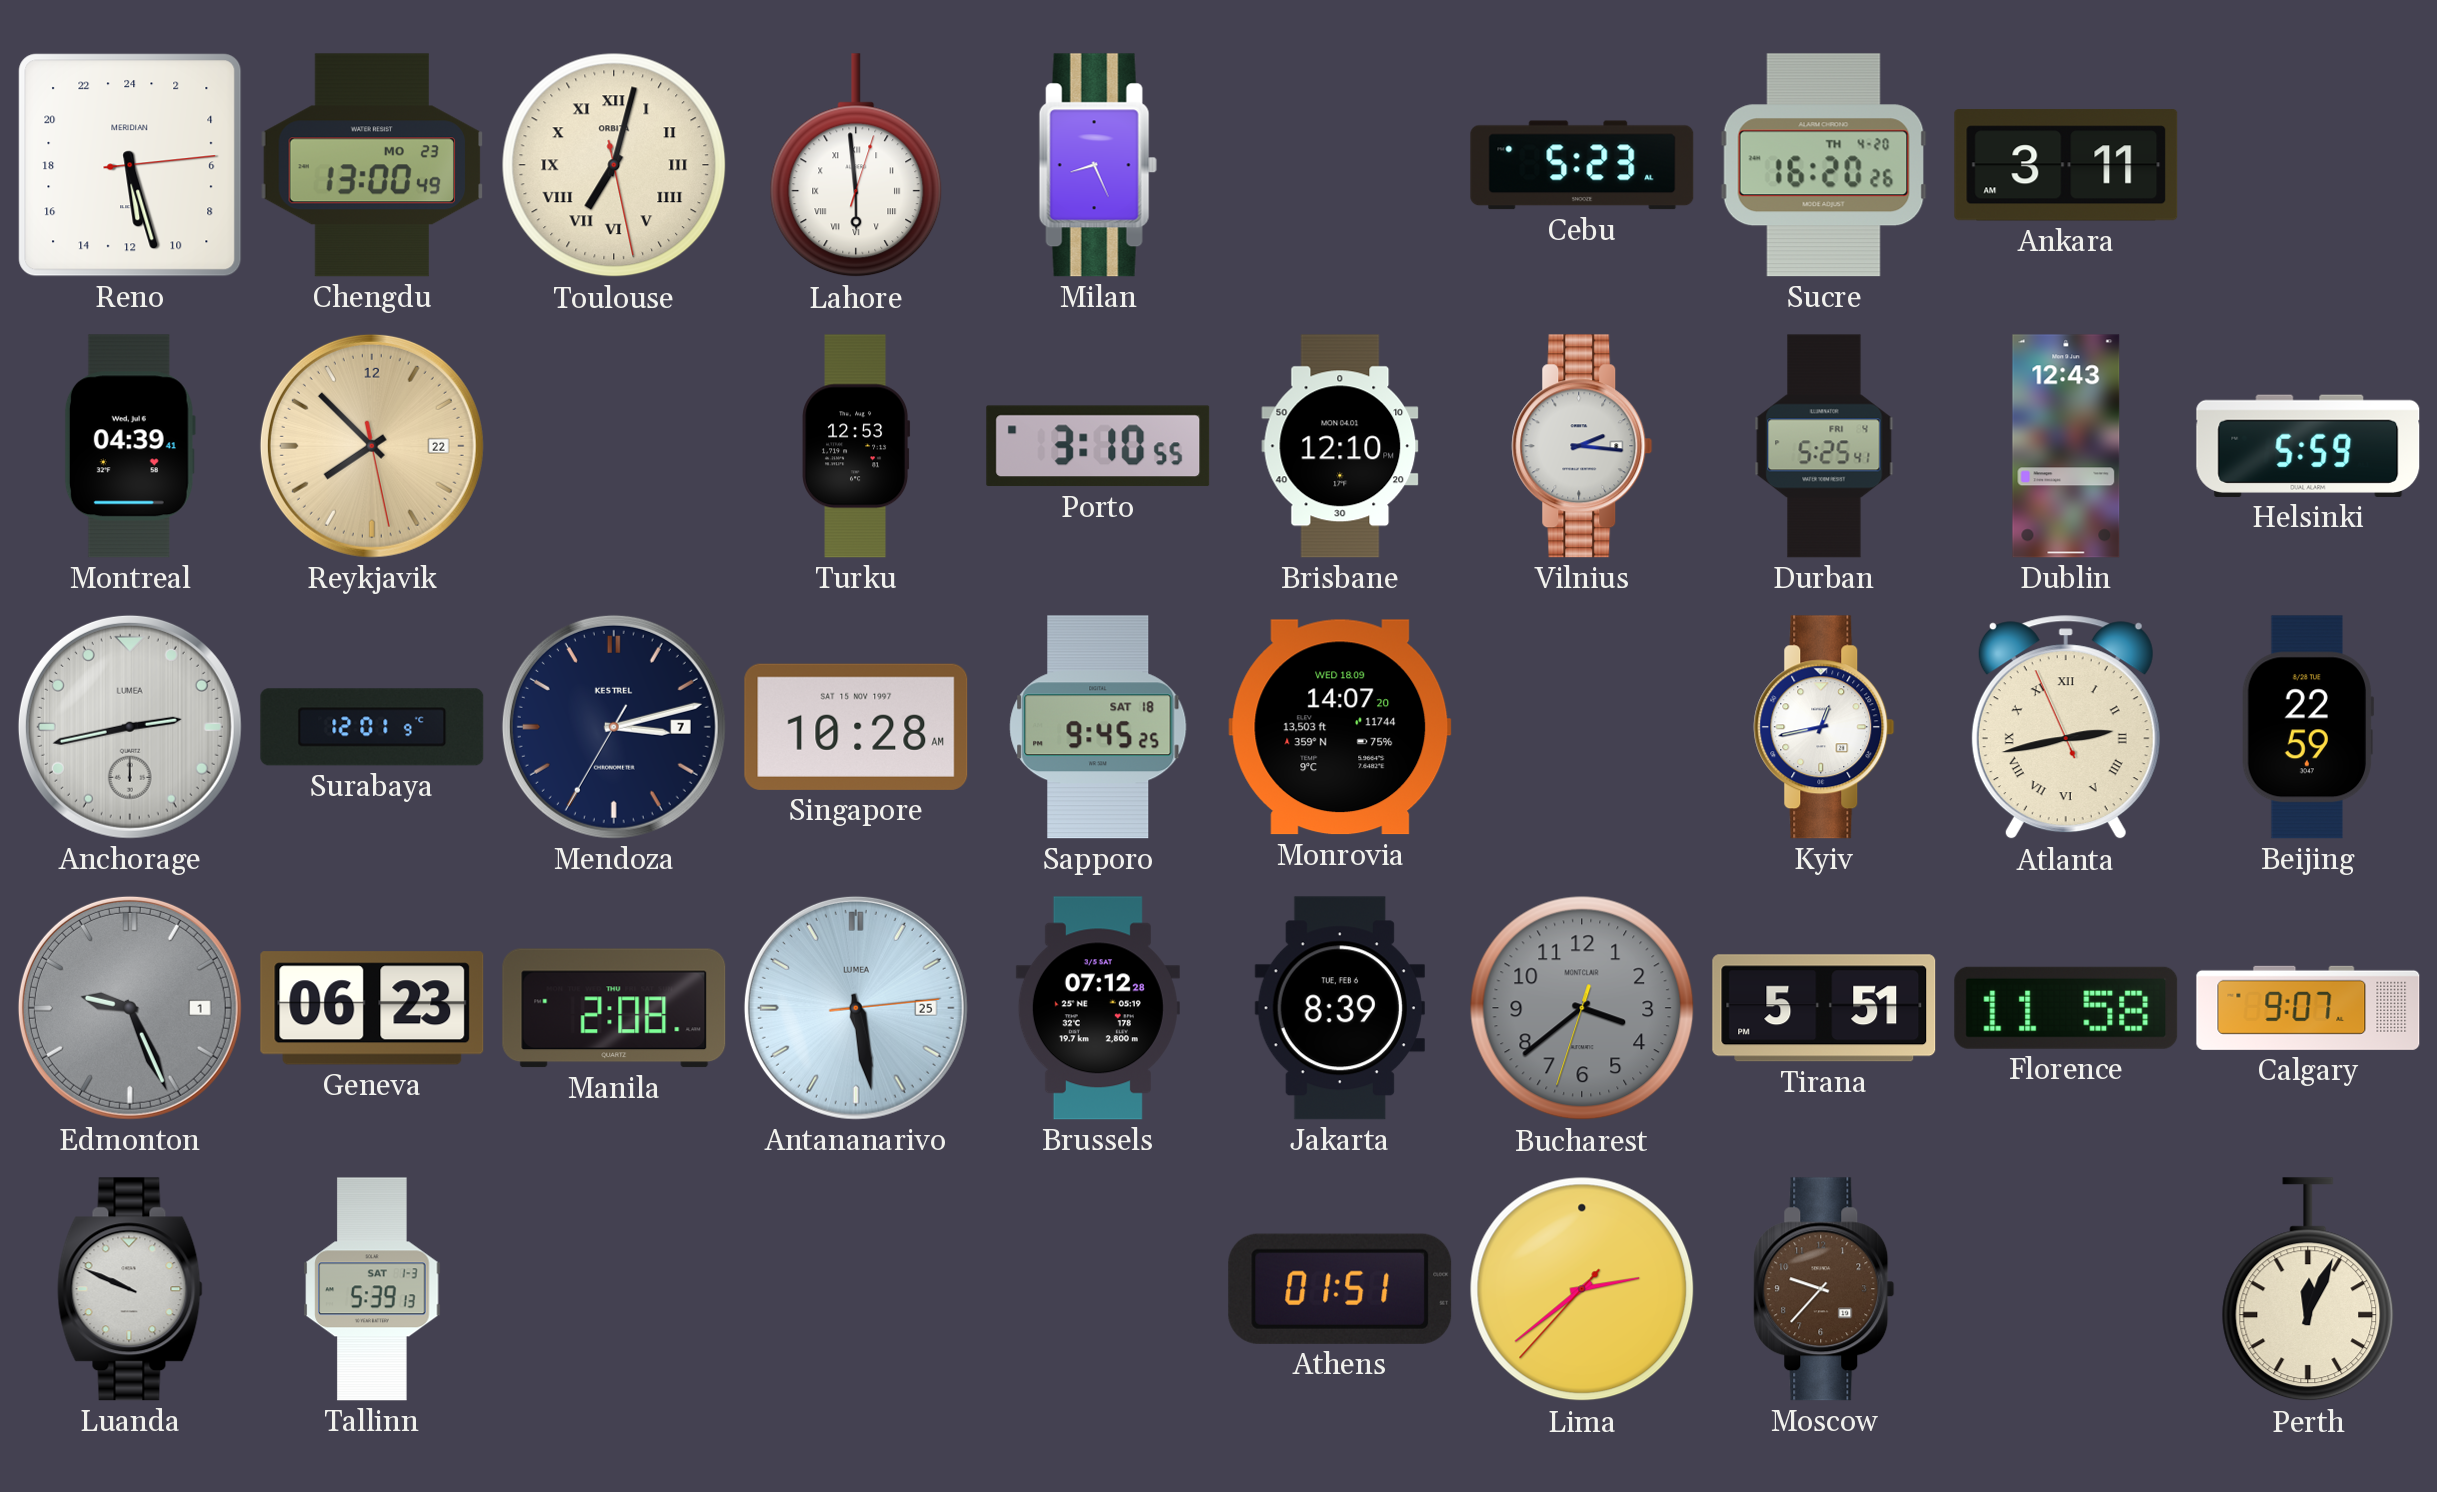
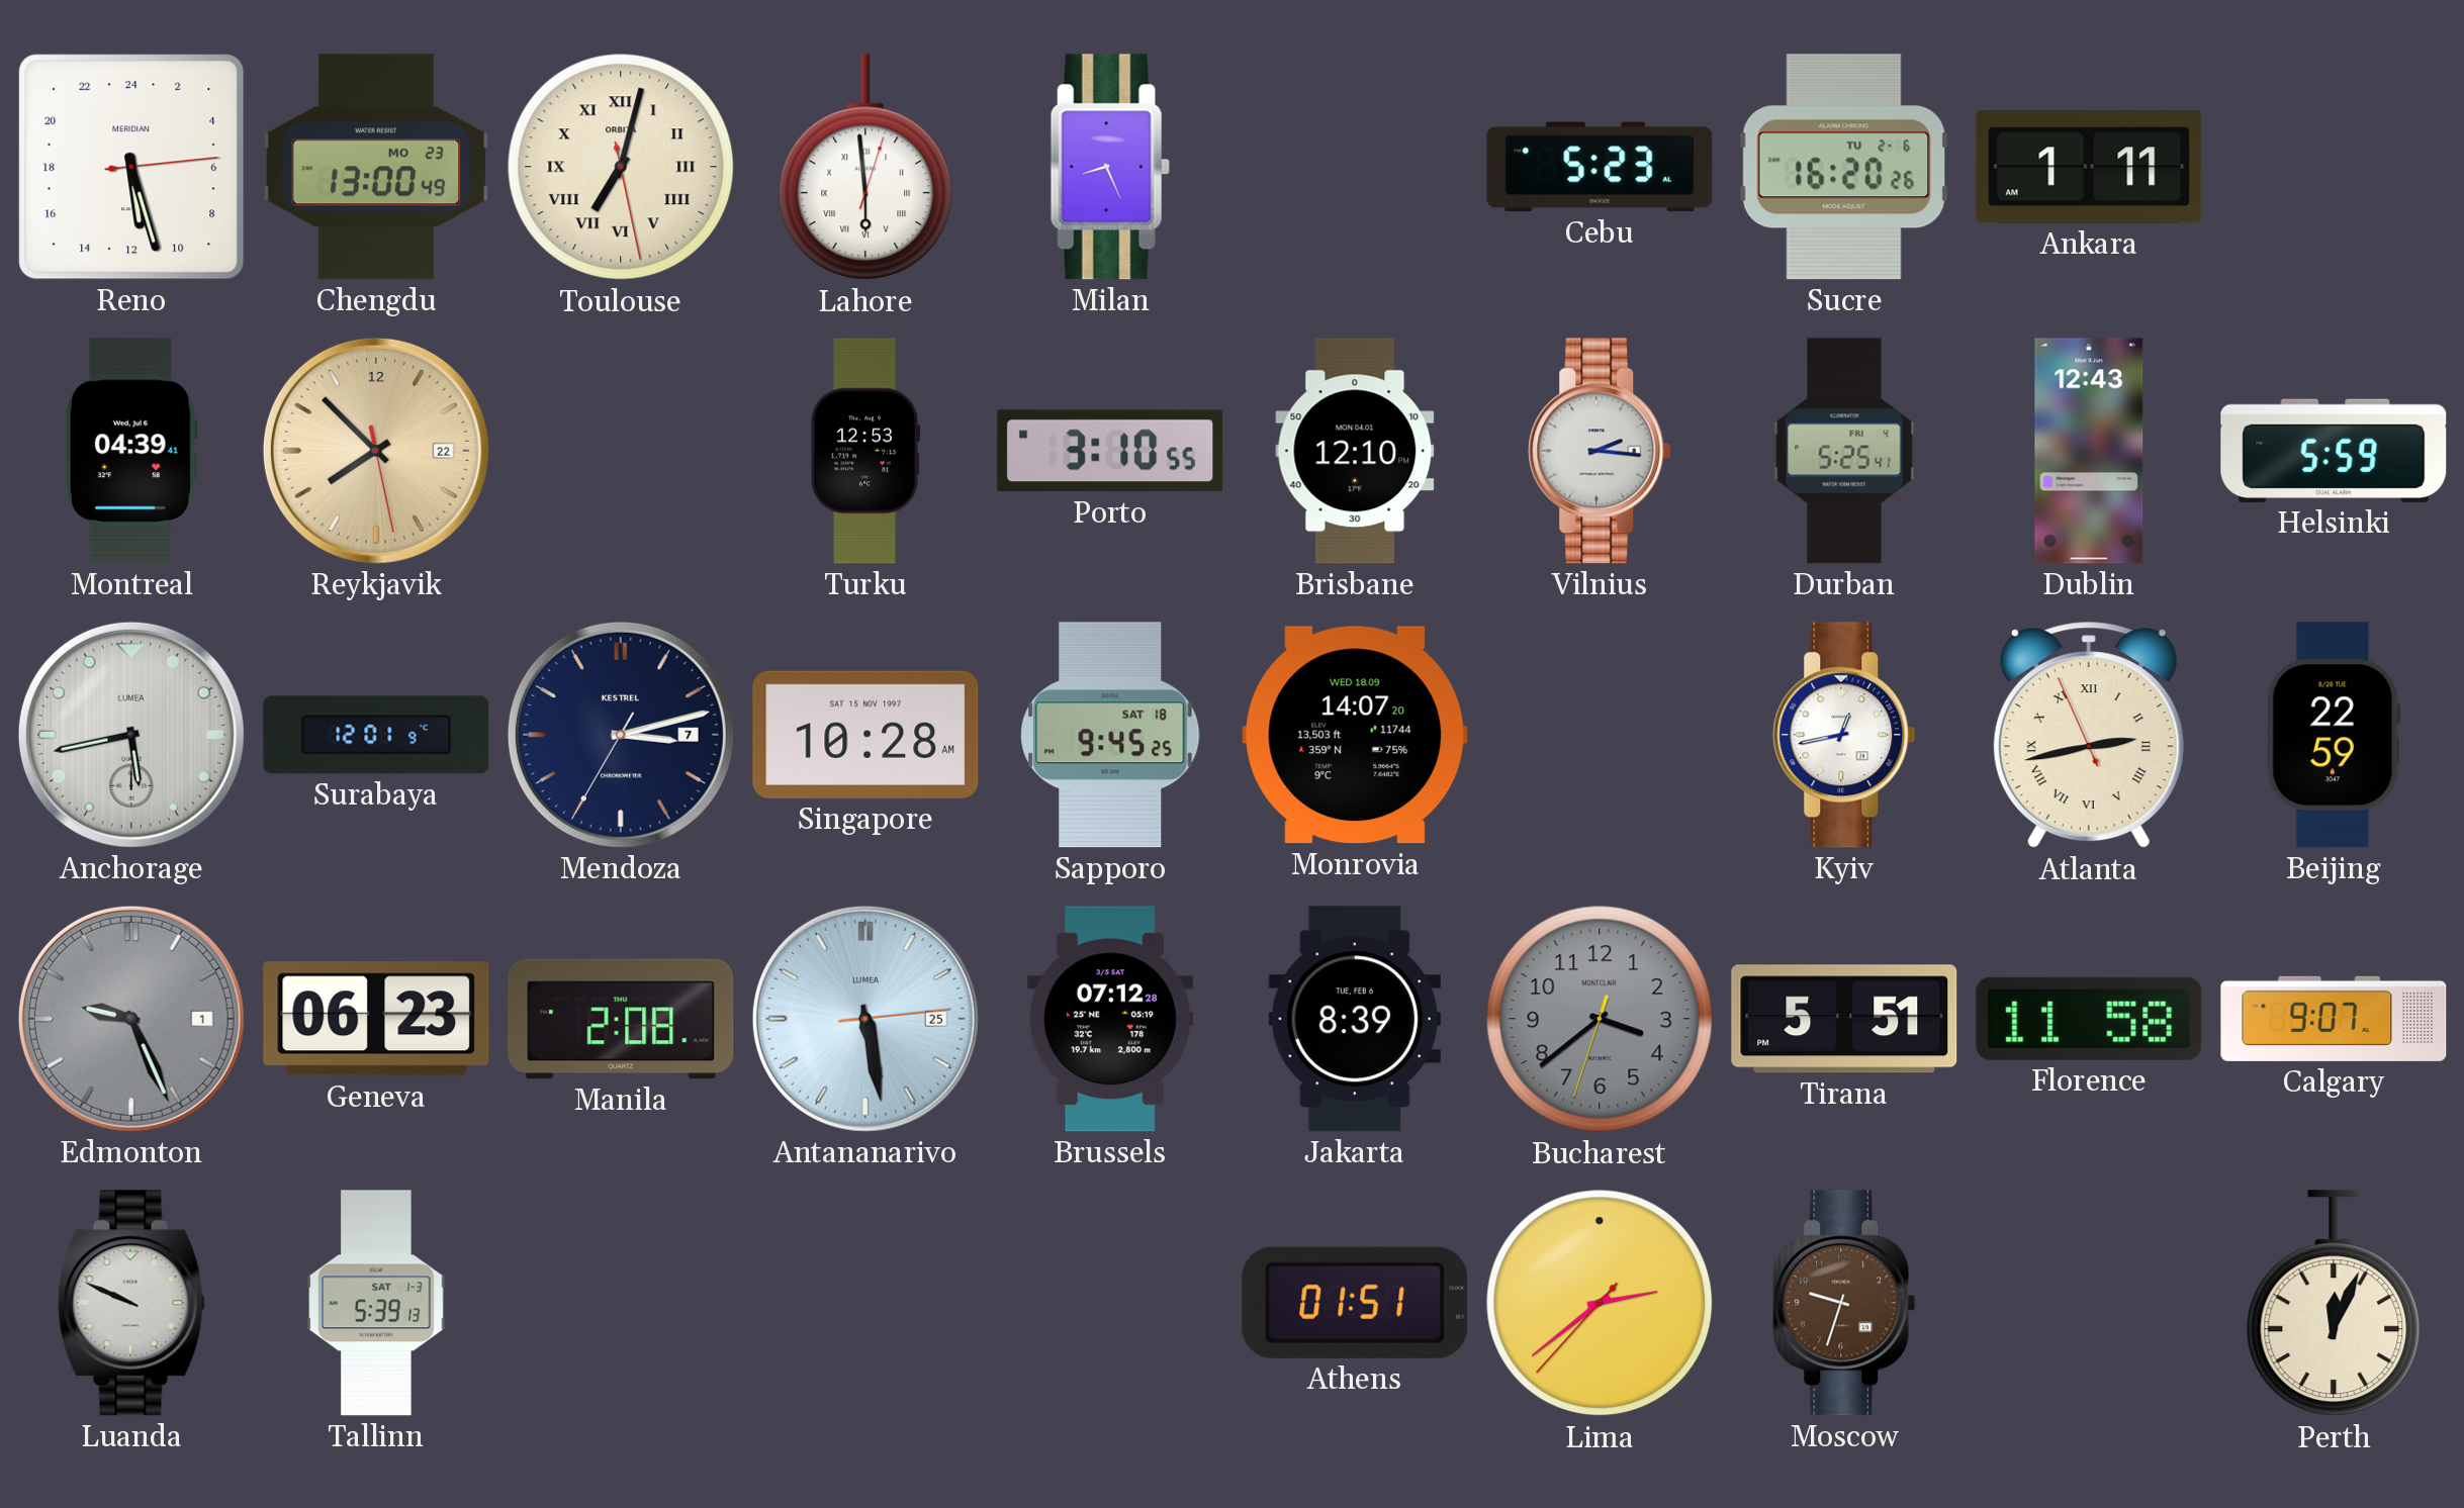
Sucre date: TH 4-20 -> TU 2-6
Ankara: 3:11 -> 1:11
Anchorage: 2:43 -> 5:43
Moscow: 9:37 -> 9:33
